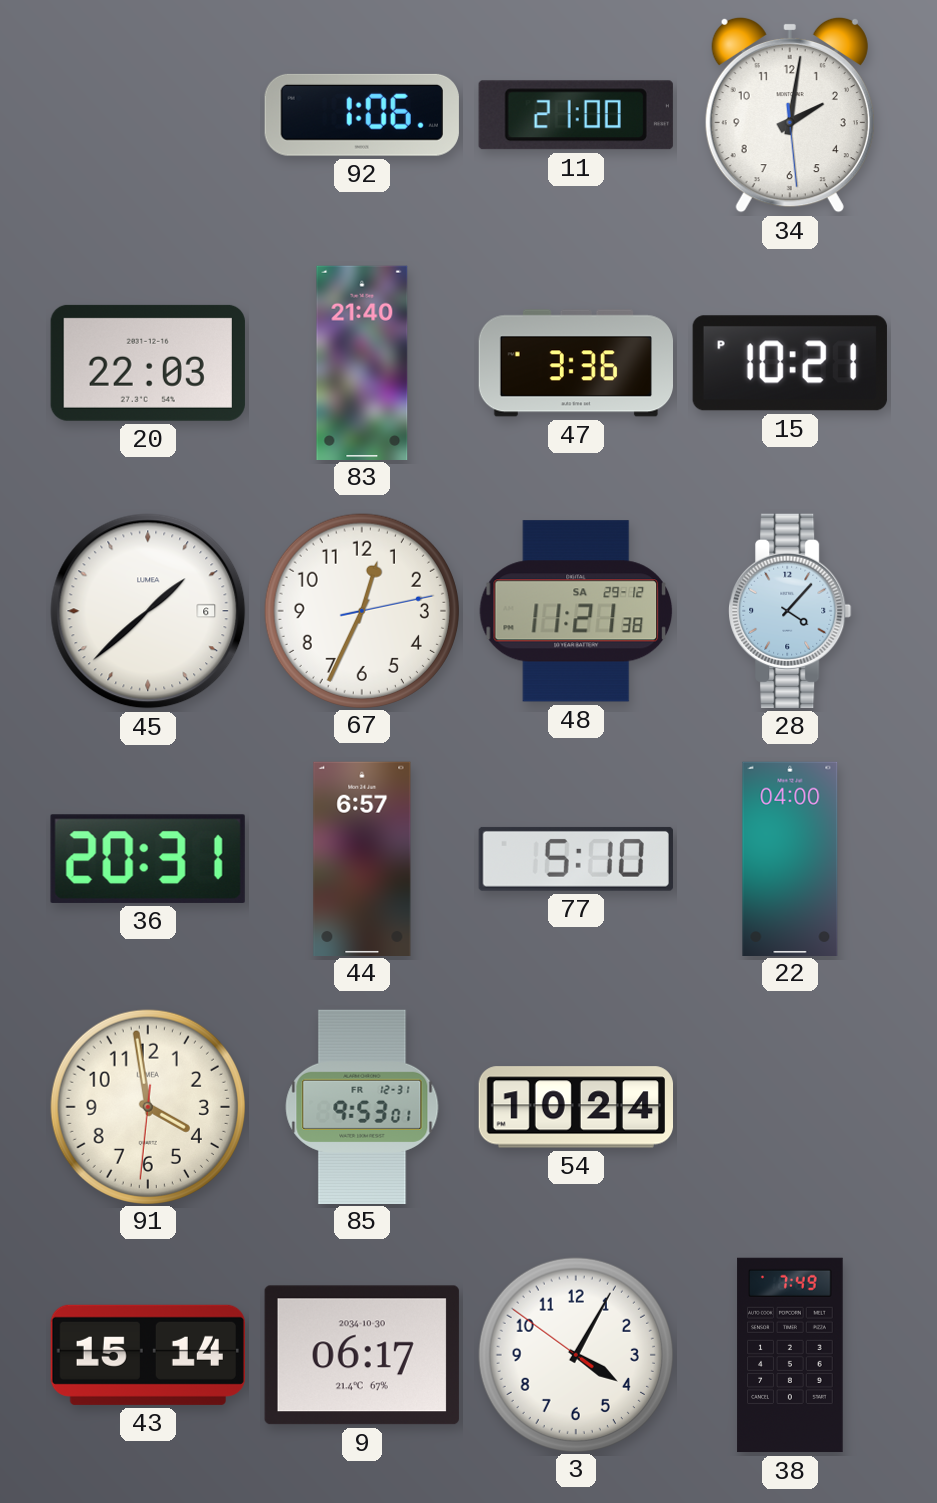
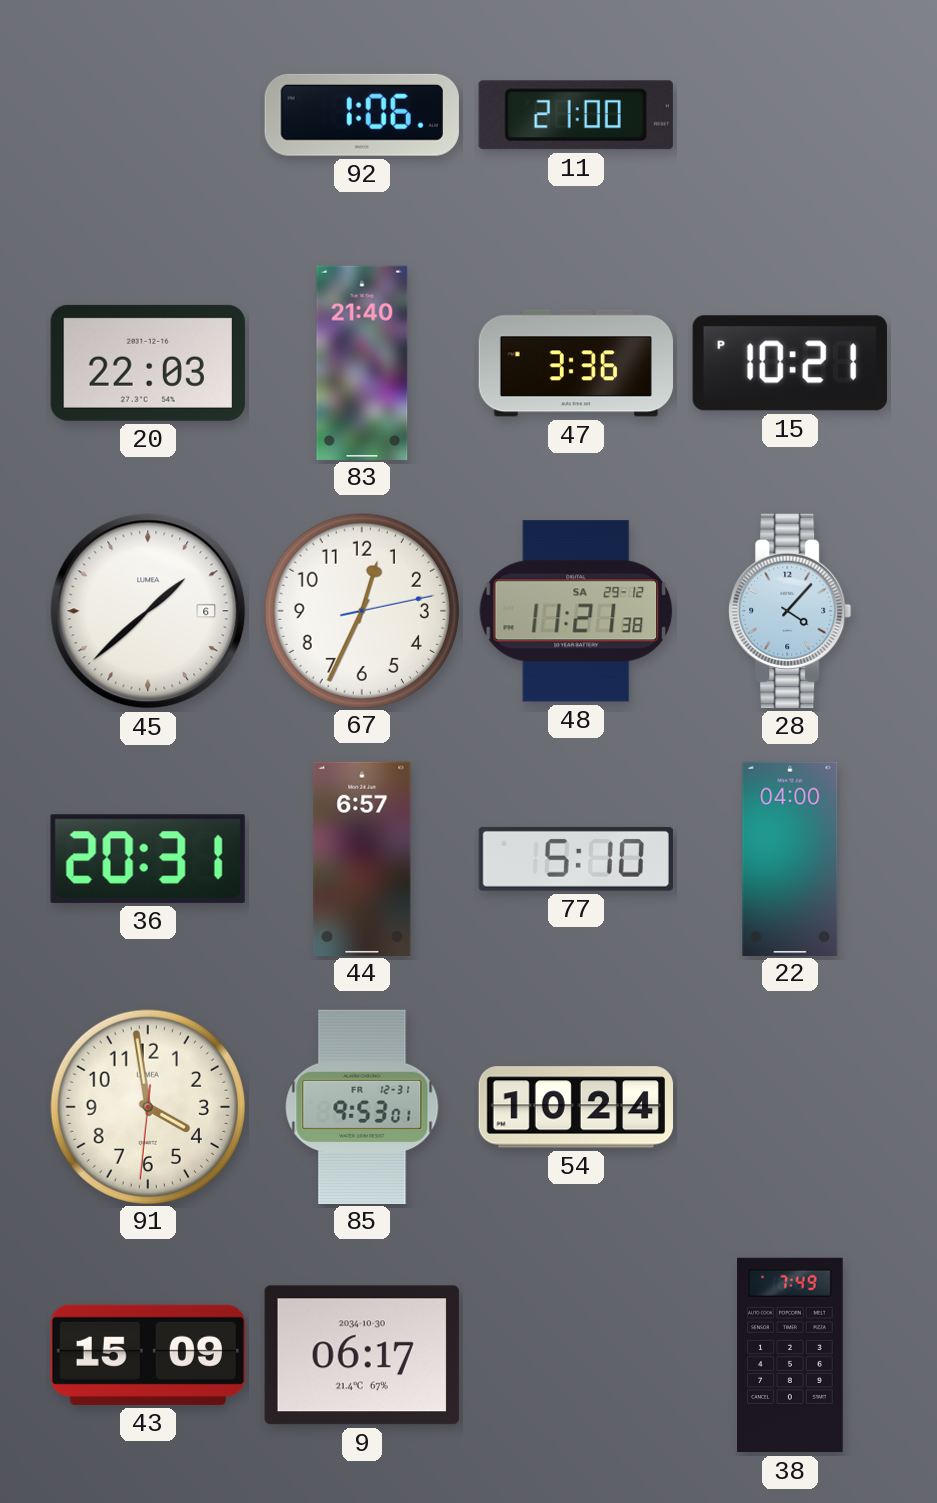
34: 2:01 -> none
43: 15:14 -> 15:09
3: 4:04 -> none
